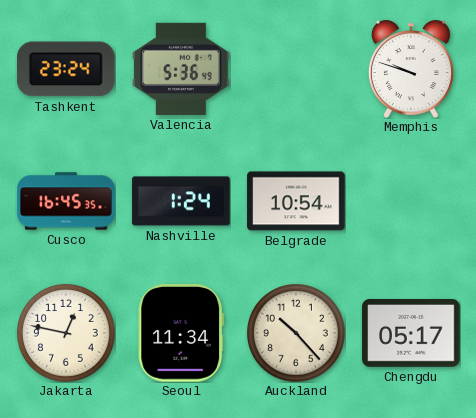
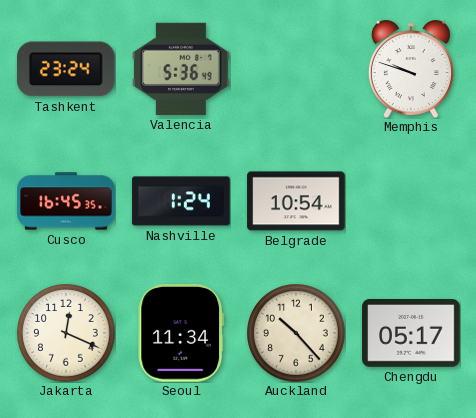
Jakarta: 12:47 -> 12:19
